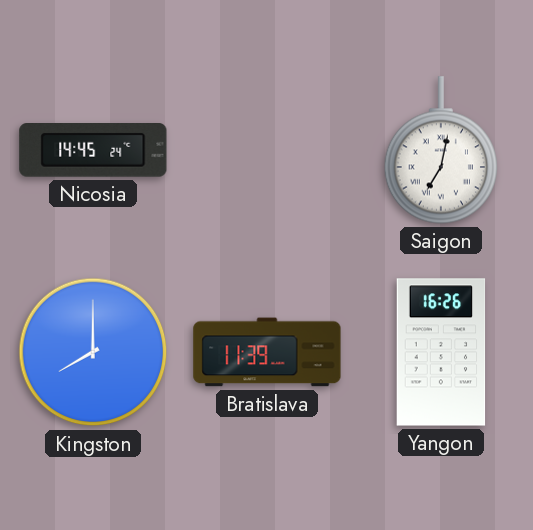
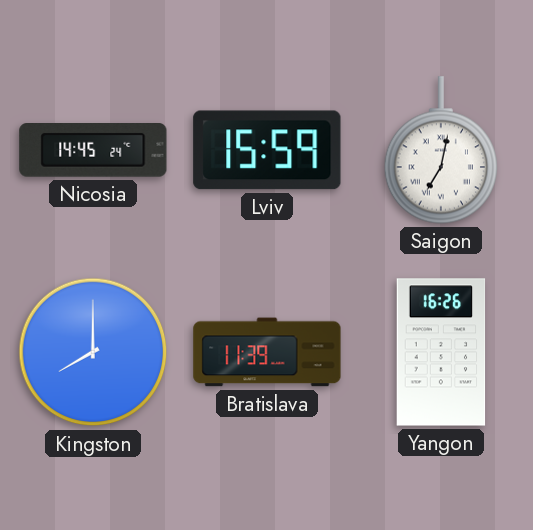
Lviv: none -> 15:59
